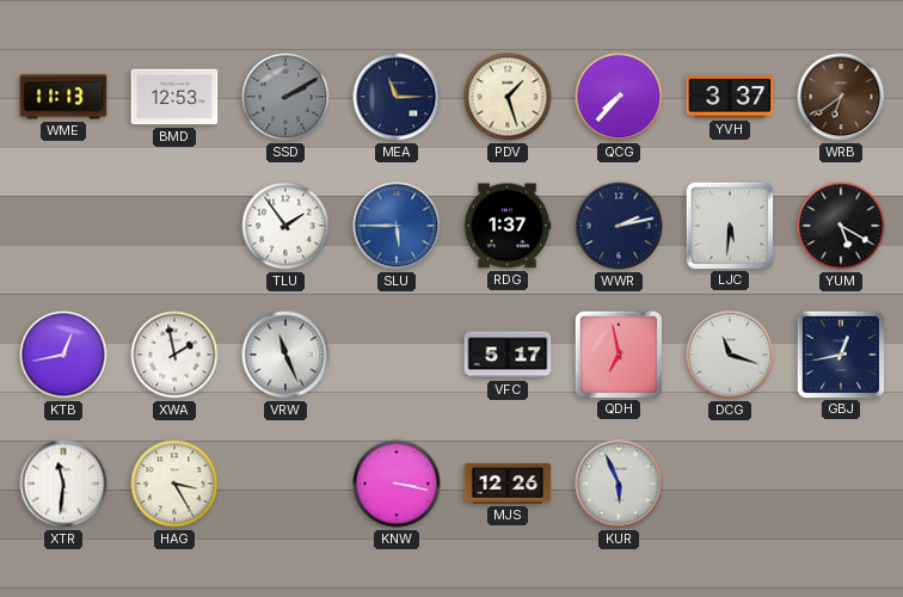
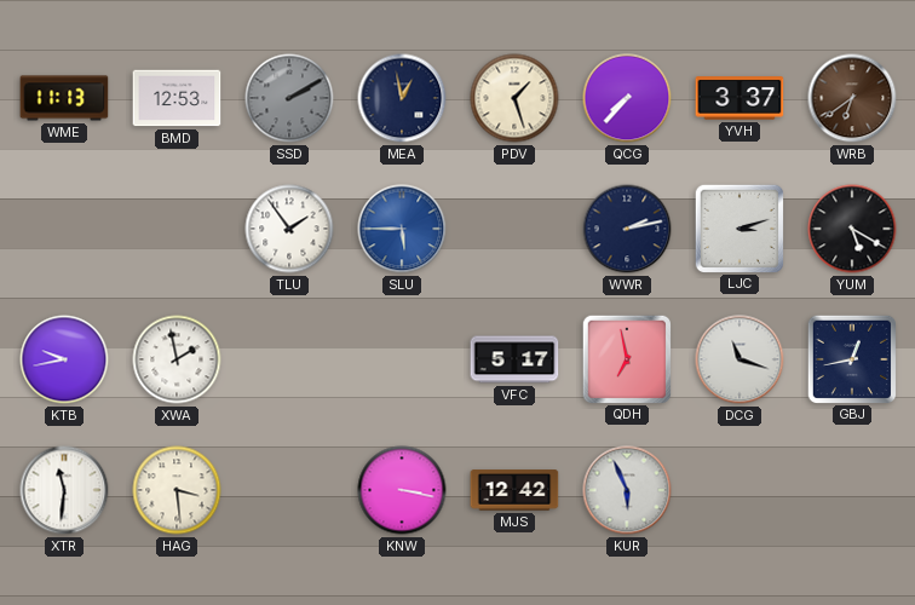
MEA: 11:15 -> 12:58
RDG: 1:37 -> none
LJC: 5:31 -> 3:12
KTB: 12:43 -> 9:43
VRW: 11:26 -> none
HAG: 3:25 -> 3:29
MJS: 12:26 -> 12:42
